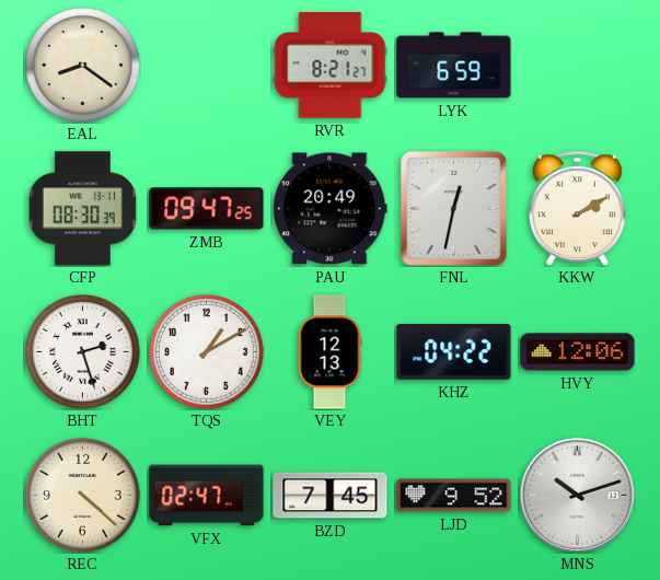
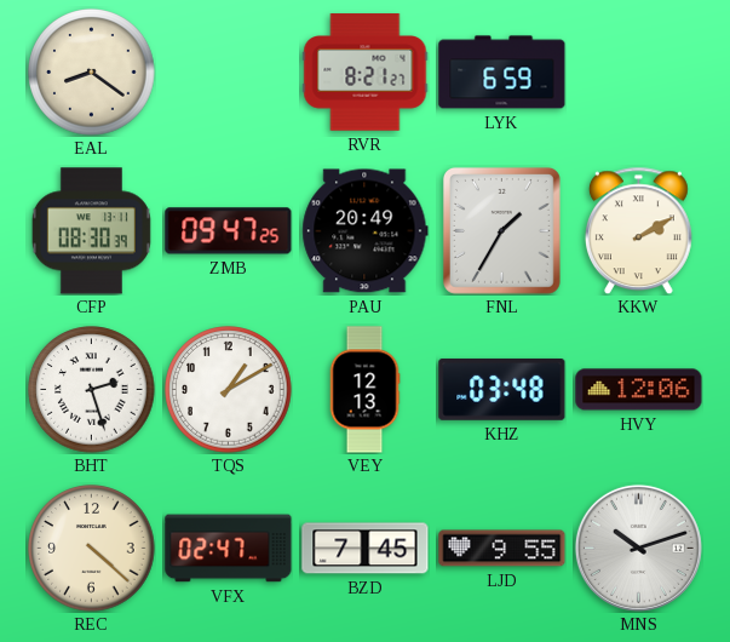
FNL: 12:32 -> 1:35
KHZ: 04:22 -> 03:48
LJD: 9:52 -> 9:55
